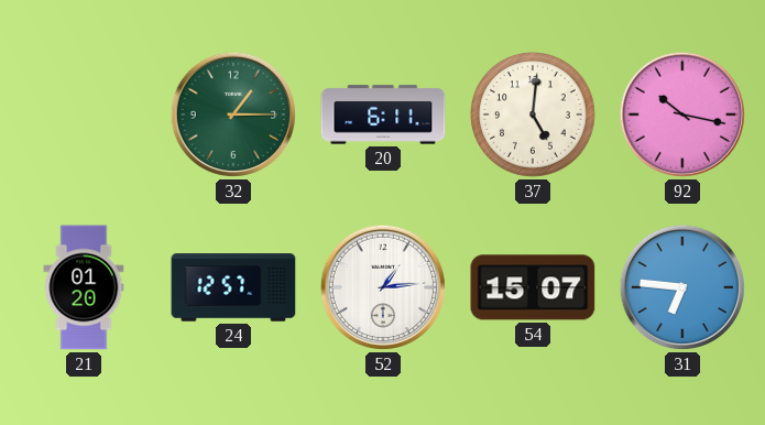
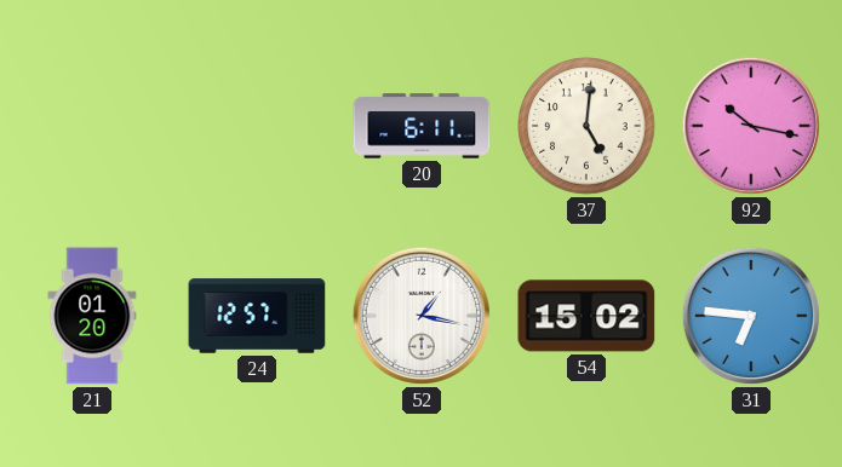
32: 1:15 -> none
52: 1:14 -> 1:17
54: 15:07 -> 15:02
